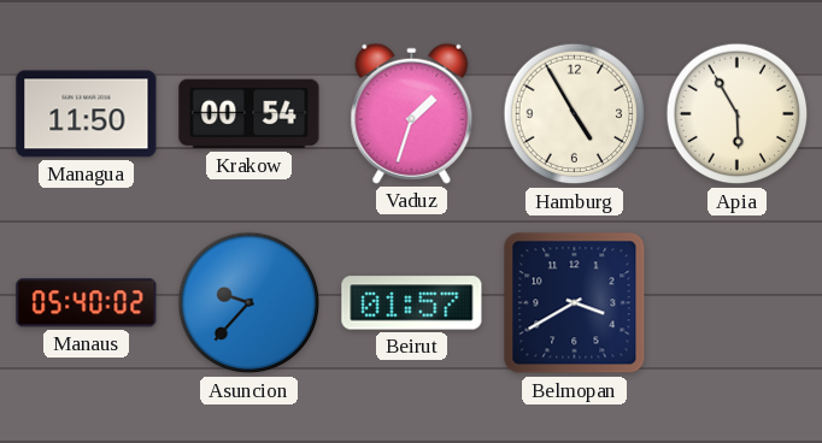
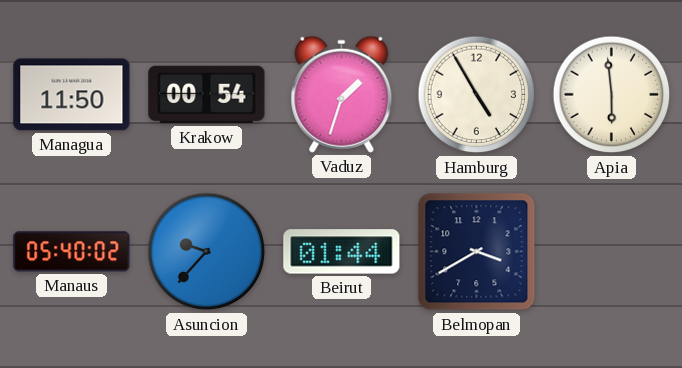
Apia: 5:55 -> 5:59
Beirut: 01:57 -> 01:44
